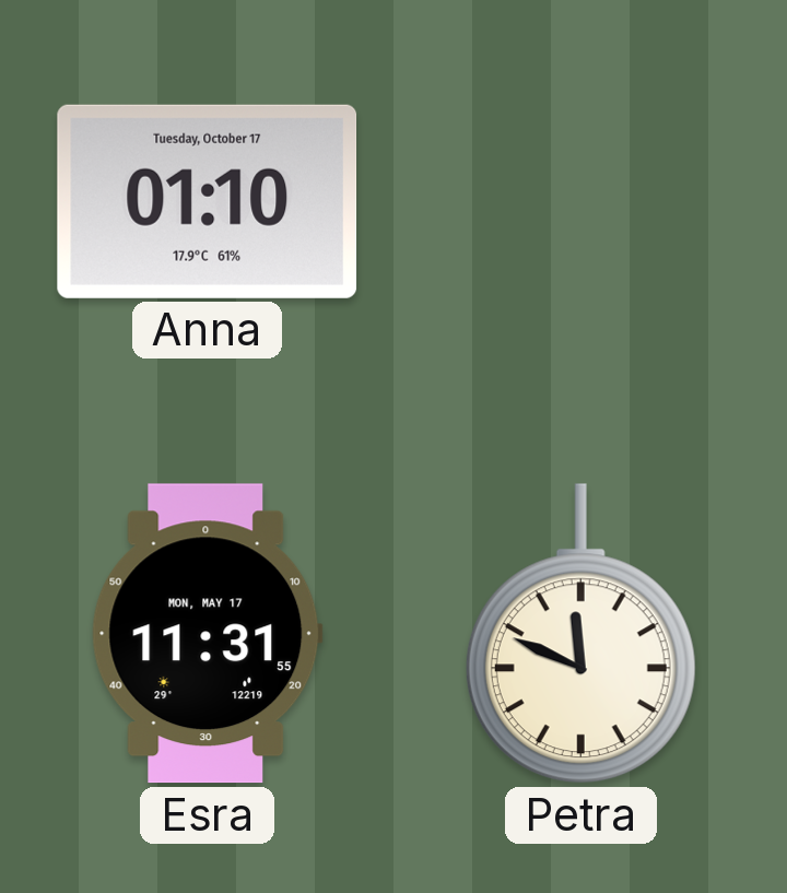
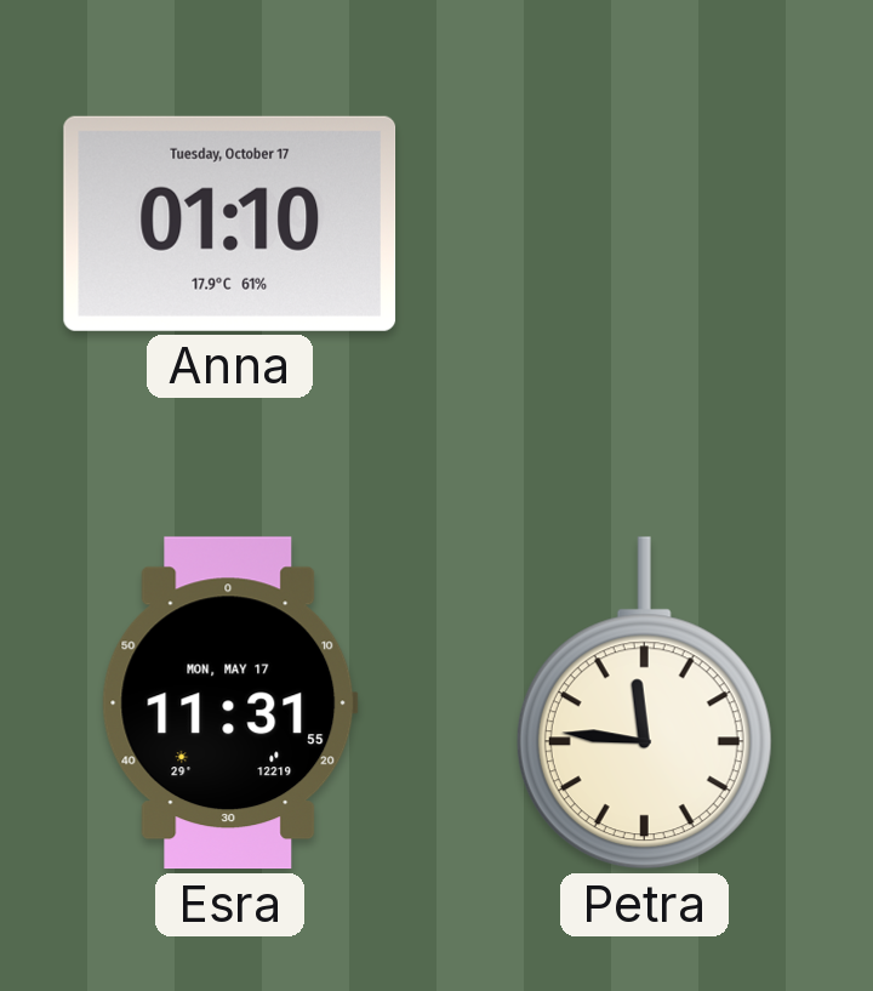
Petra: 11:49 -> 11:46
